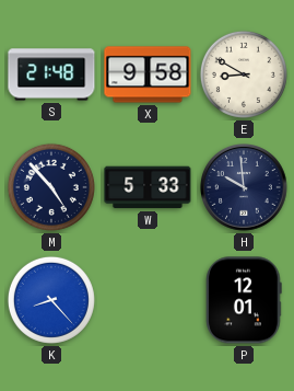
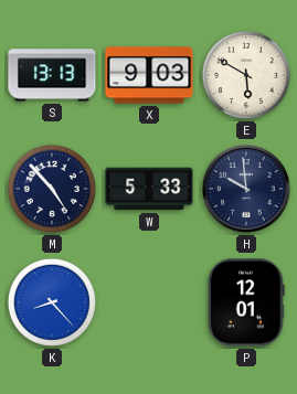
S: 21:48 -> 13:13
X: 9:58 -> 9:03
E: 8:50 -> 5:50
